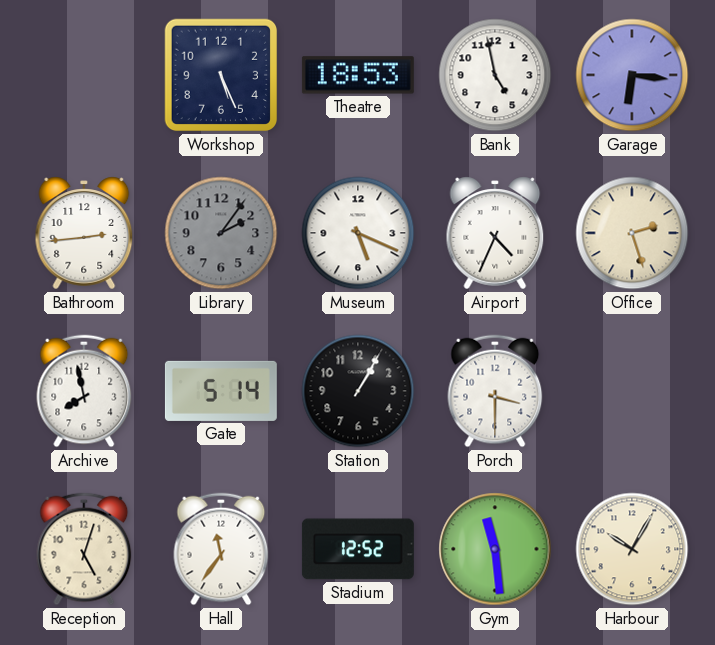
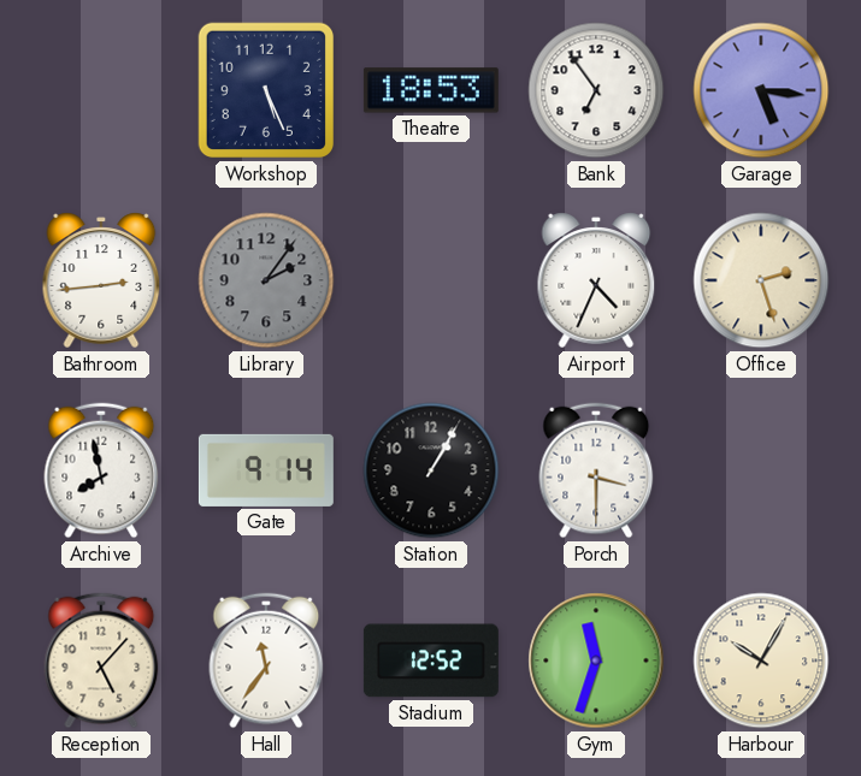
Bank: 4:58 -> 6:54
Garage: 6:16 -> 5:16
Museum: 5:19 -> none
Gate: 5:14 -> 9:14
Reception: 5:03 -> 5:07
Gym: 11:29 -> 11:33
